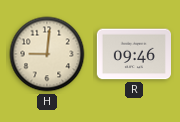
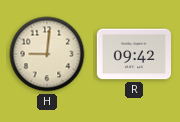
R: 09:46 -> 09:42
